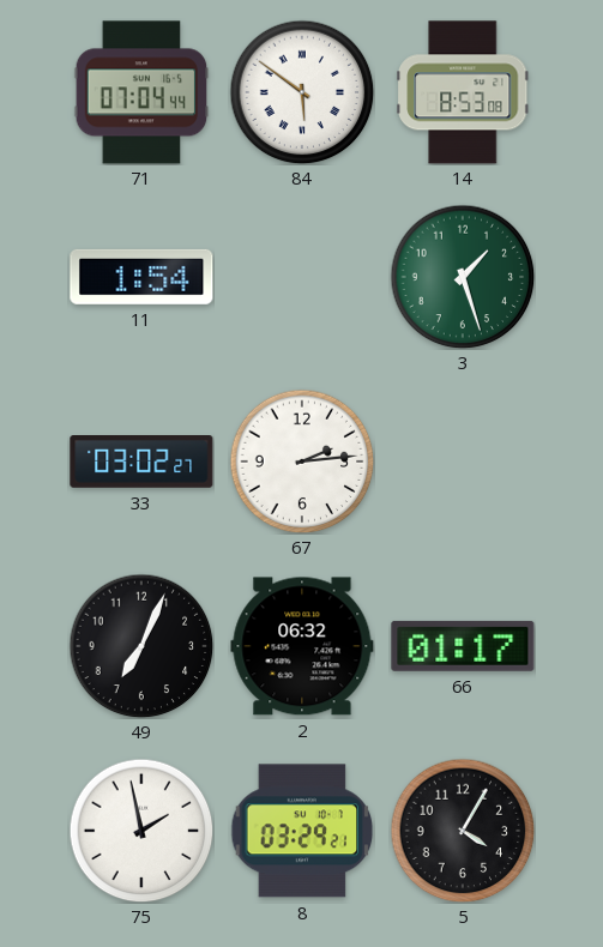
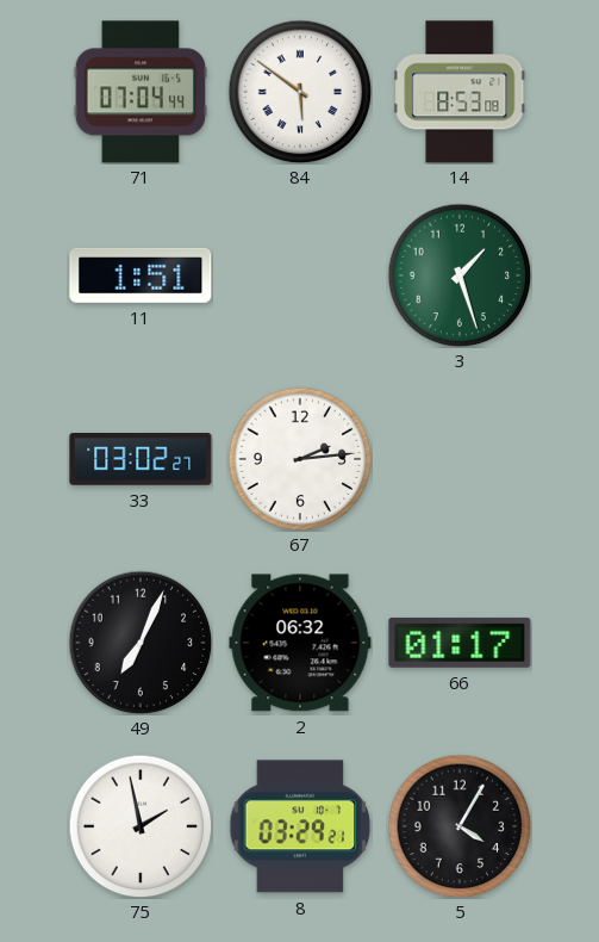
11: 1:54 -> 1:51
